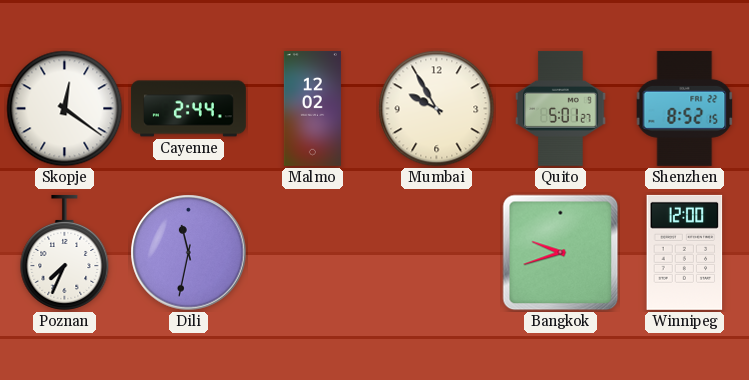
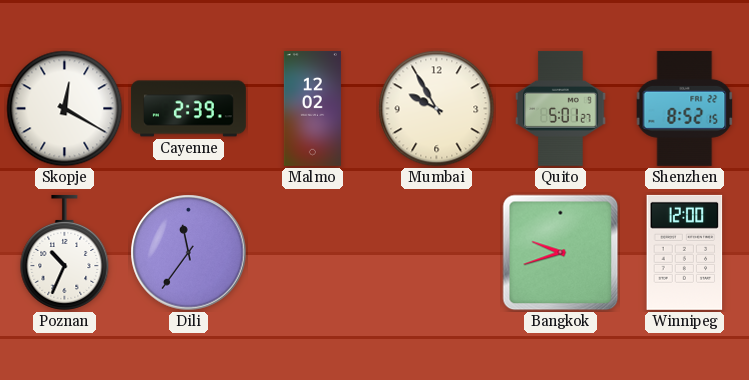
Skopje: 12:21 -> 12:20
Cayenne: 2:44 -> 2:39
Poznan: 7:34 -> 10:34
Dili: 11:32 -> 11:36
